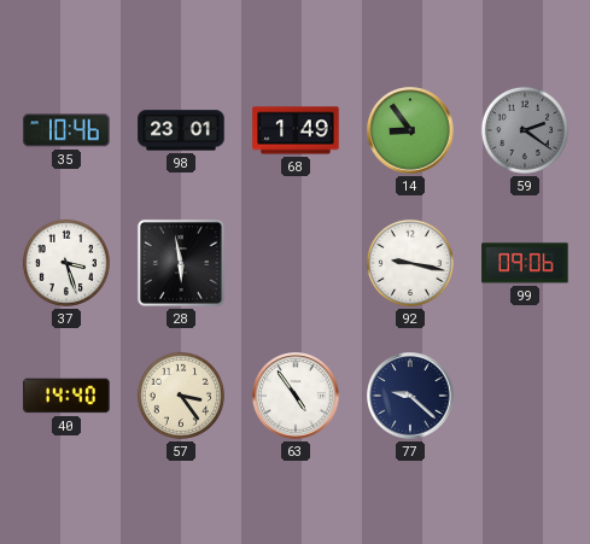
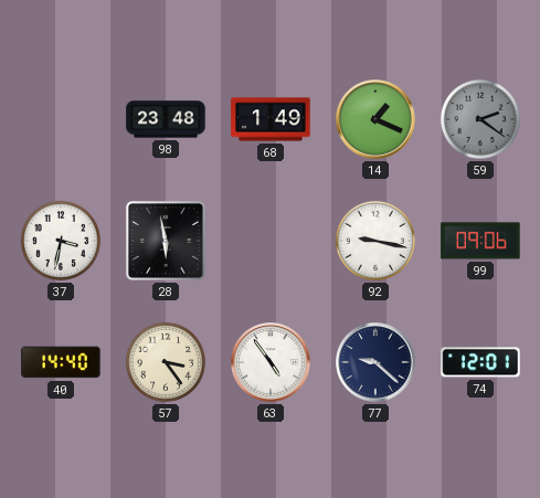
35: 10:46 -> none
98: 23:01 -> 23:48
14: 8:54 -> 1:19
37: 3:27 -> 3:32
74: none -> 12:01
